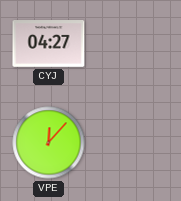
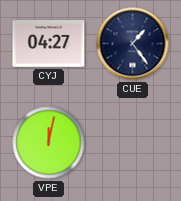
CUE: none -> 1:24
VPE: 12:07 -> 12:02
